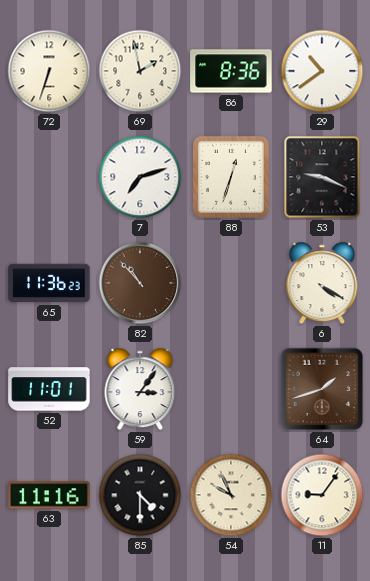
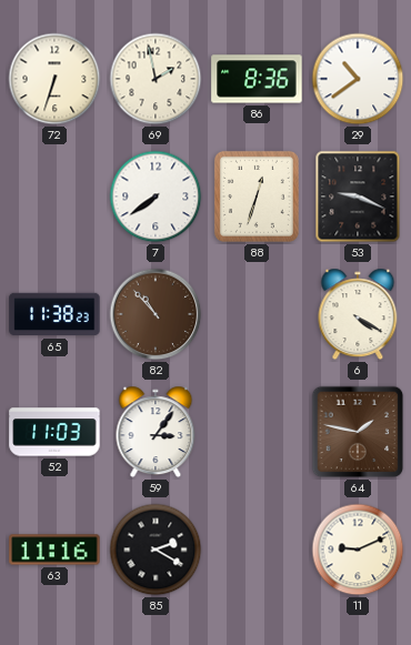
7: 7:12 -> 7:39
65: 11:36 -> 11:38
52: 11:01 -> 11:03
64: 1:42 -> 1:47
85: 4:30 -> 2:20
54: 9:56 -> none
11: 9:06 -> 9:11
